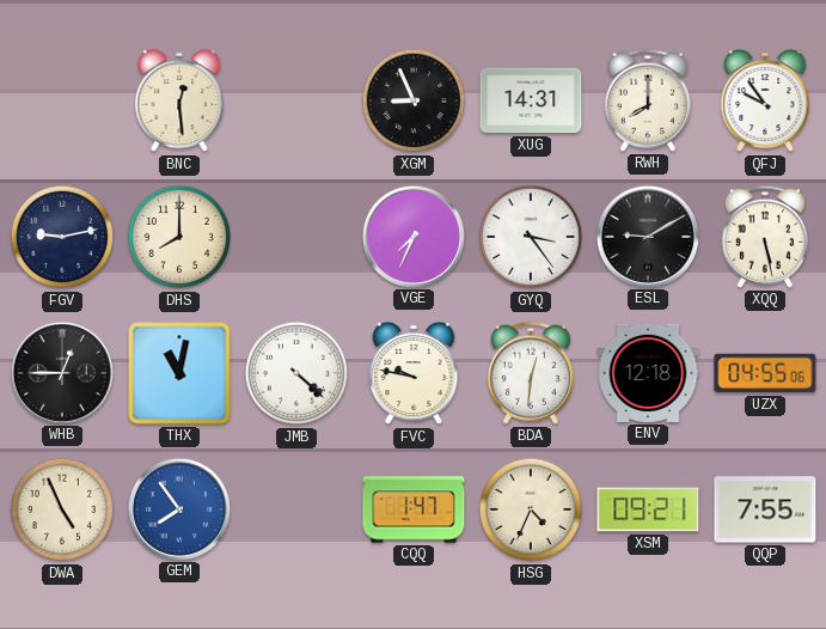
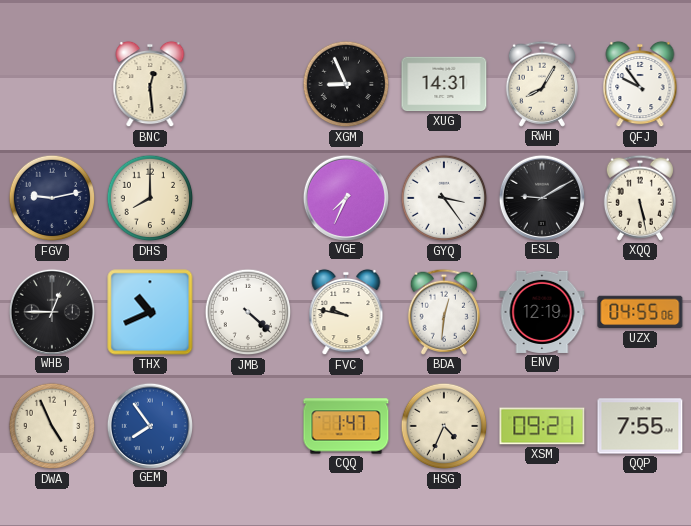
RWH: 8:00 -> 8:05
THX: 11:02 -> 10:41
ENV: 12:18 -> 12:19
